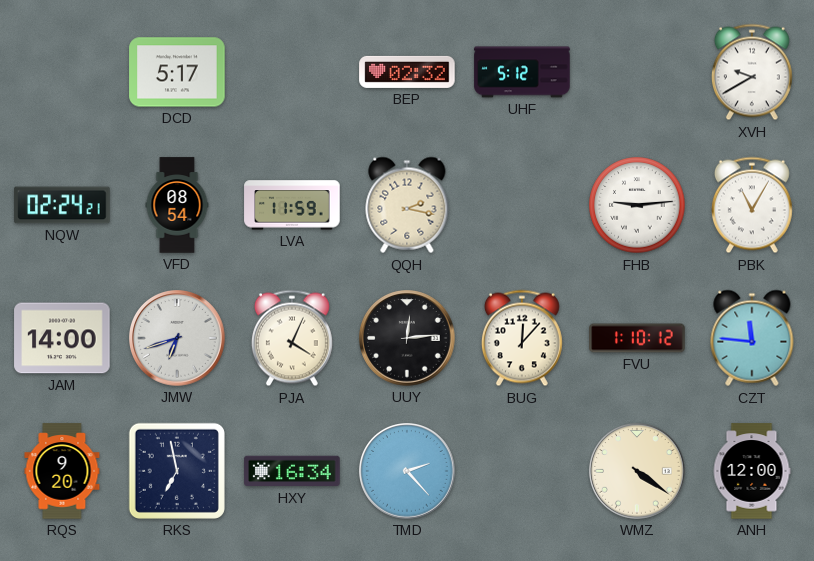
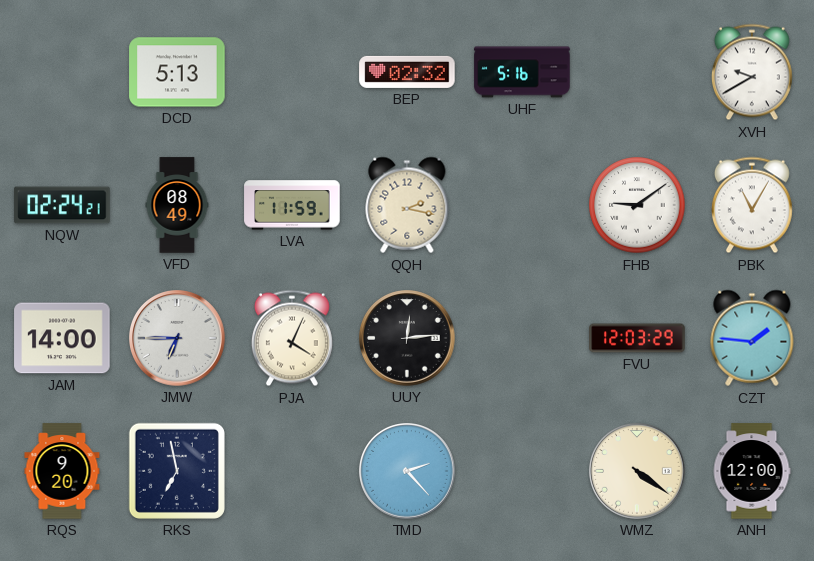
DCD: 5:17 -> 5:13
UHF: 5:12 -> 5:16
VFD: 08:54 -> 08:49
FHB: 9:14 -> 9:09
JMW: 6:42 -> 6:45
BUG: 12:07 -> none
FVU: 1:10 -> 12:03
CZT: 11:46 -> 1:46
HXY: 16:34 -> none
